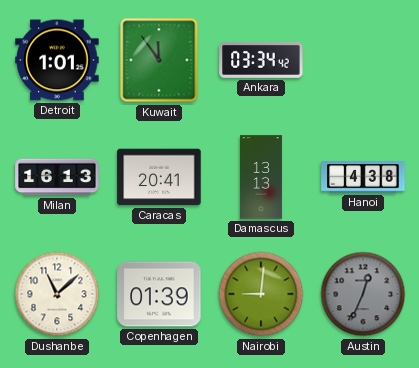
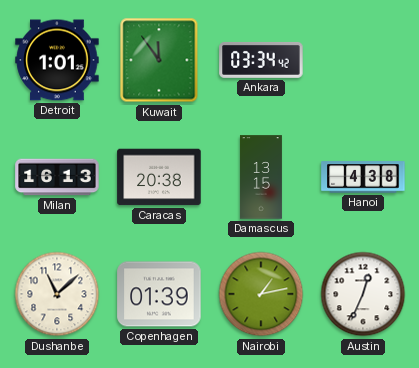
Caracas: 20:41 -> 20:38
Damascus: 13:13 -> 13:15
Nairobi: 9:01 -> 1:13
Austin dial: grey -> white
